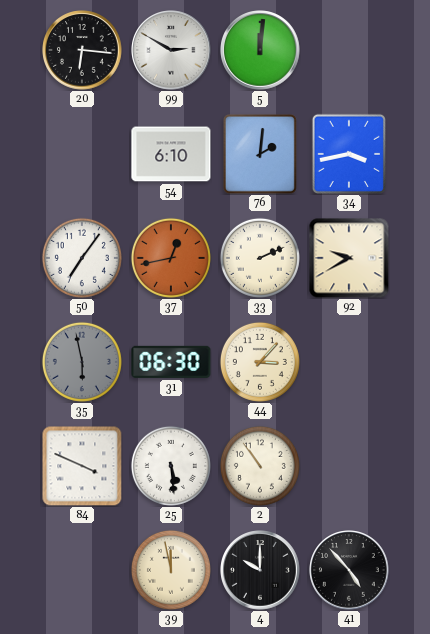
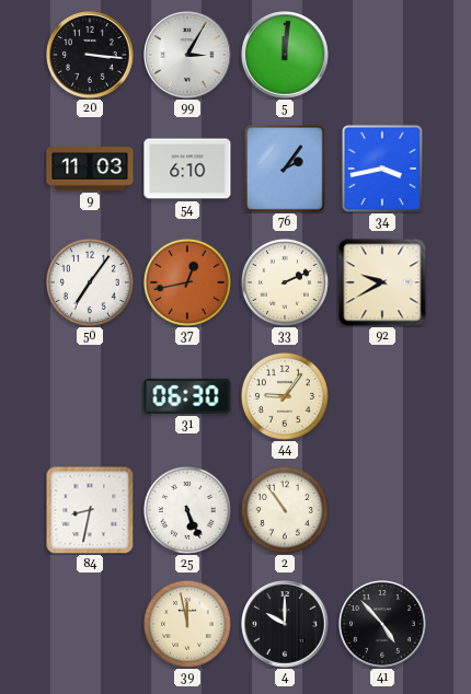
20: 6:16 -> 3:16
99: 2:50 -> 3:05
9: none -> 11:03
76: 2:01 -> 2:06
35: 5:58 -> none
44: 3:07 -> 9:06
84: 3:49 -> 8:32
25: 5:29 -> 5:26
